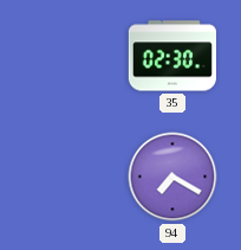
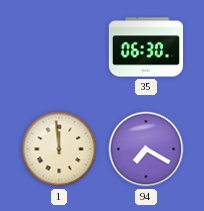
35: 02:30 -> 06:30
1: none -> 11:59
